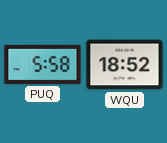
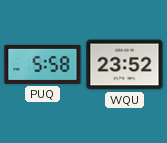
WQU: 18:52 -> 23:52
